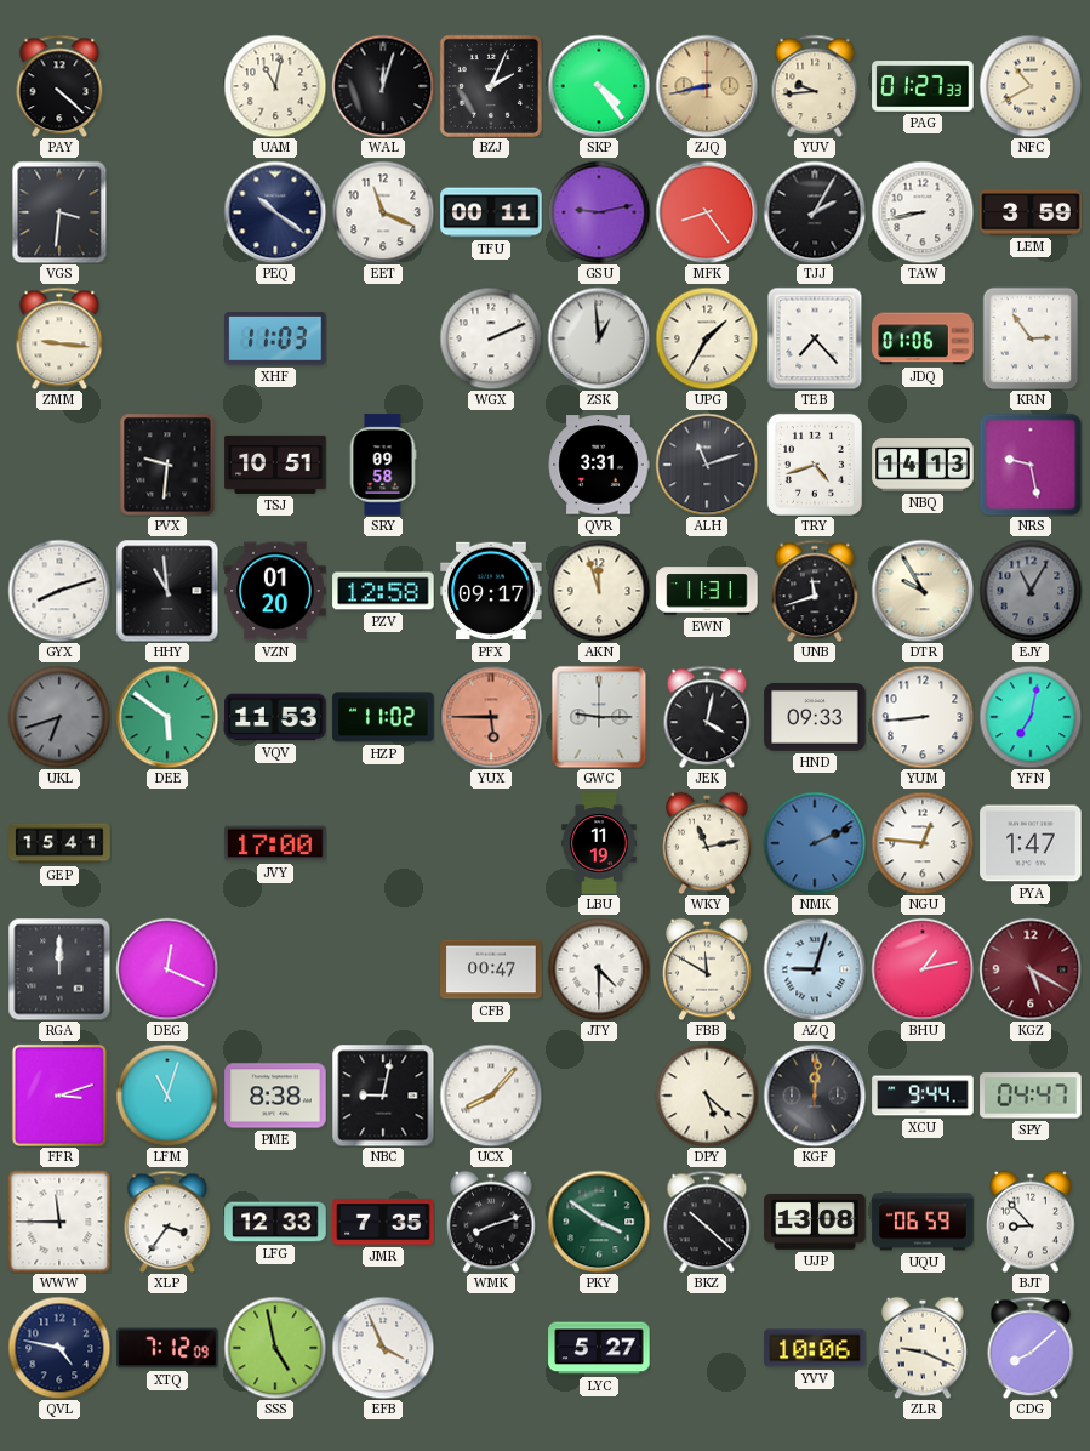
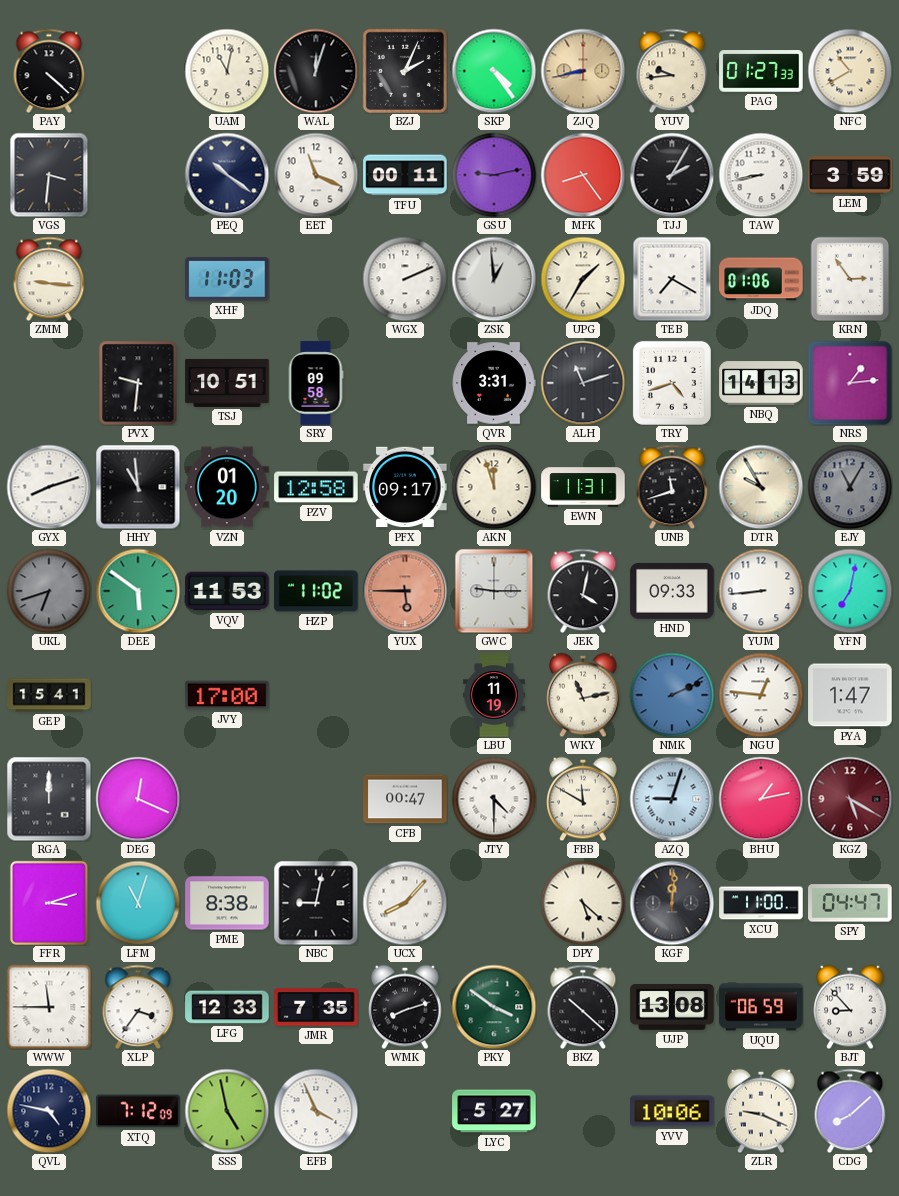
TEB: 7:23 -> 7:20
NRS: 9:28 -> 1:14
XCU: 9:44 -> 11:00
